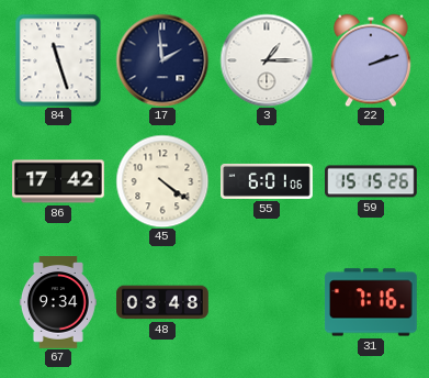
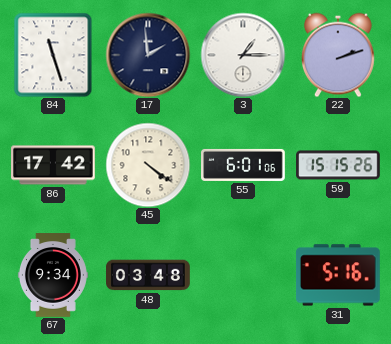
31: 7:16 -> 5:16
